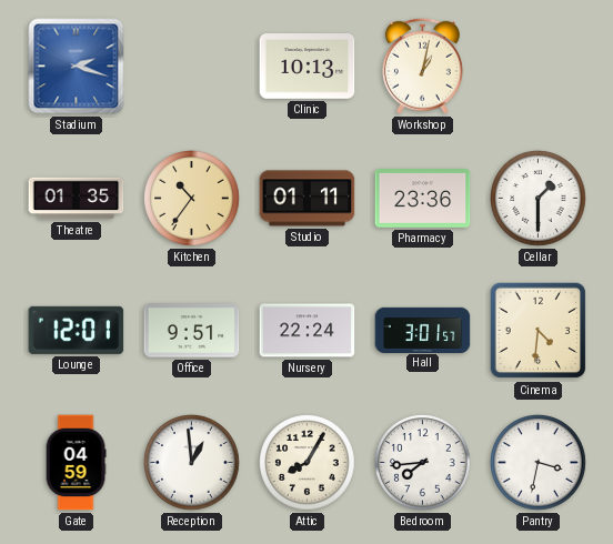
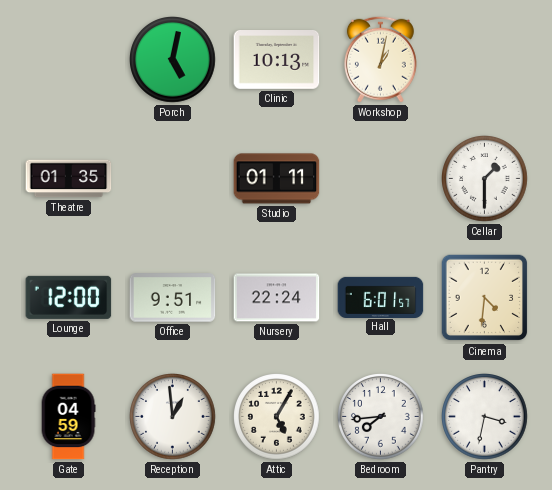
Stadium: 2:18 -> none
Porch: none -> 5:02
Kitchen: 10:36 -> none
Pharmacy: 23:36 -> none
Lounge: 12:01 -> 12:00
Hall: 3:01 -> 6:01
Attic: 8:05 -> 5:05
